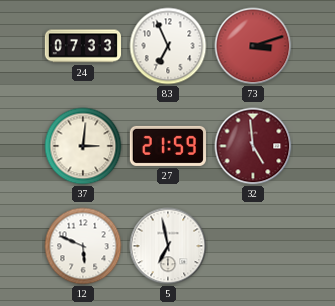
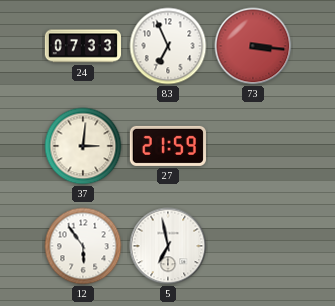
73: 3:12 -> 3:16
32: 4:59 -> none
12: 5:49 -> 5:54
